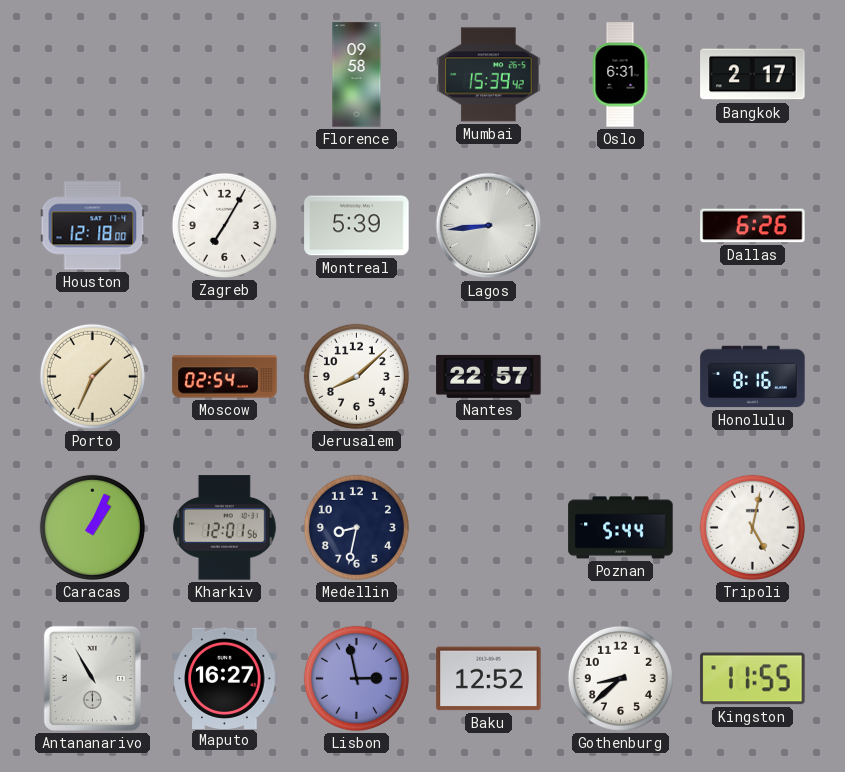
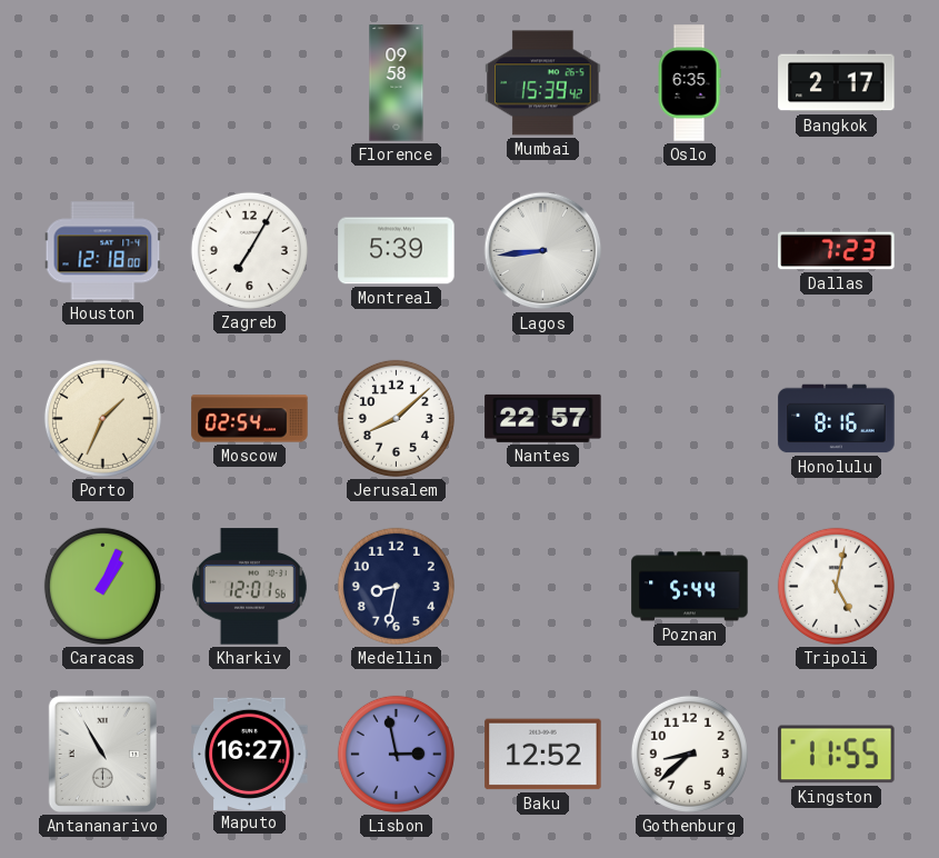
Oslo: 6:31 -> 6:35
Dallas: 6:26 -> 7:23
